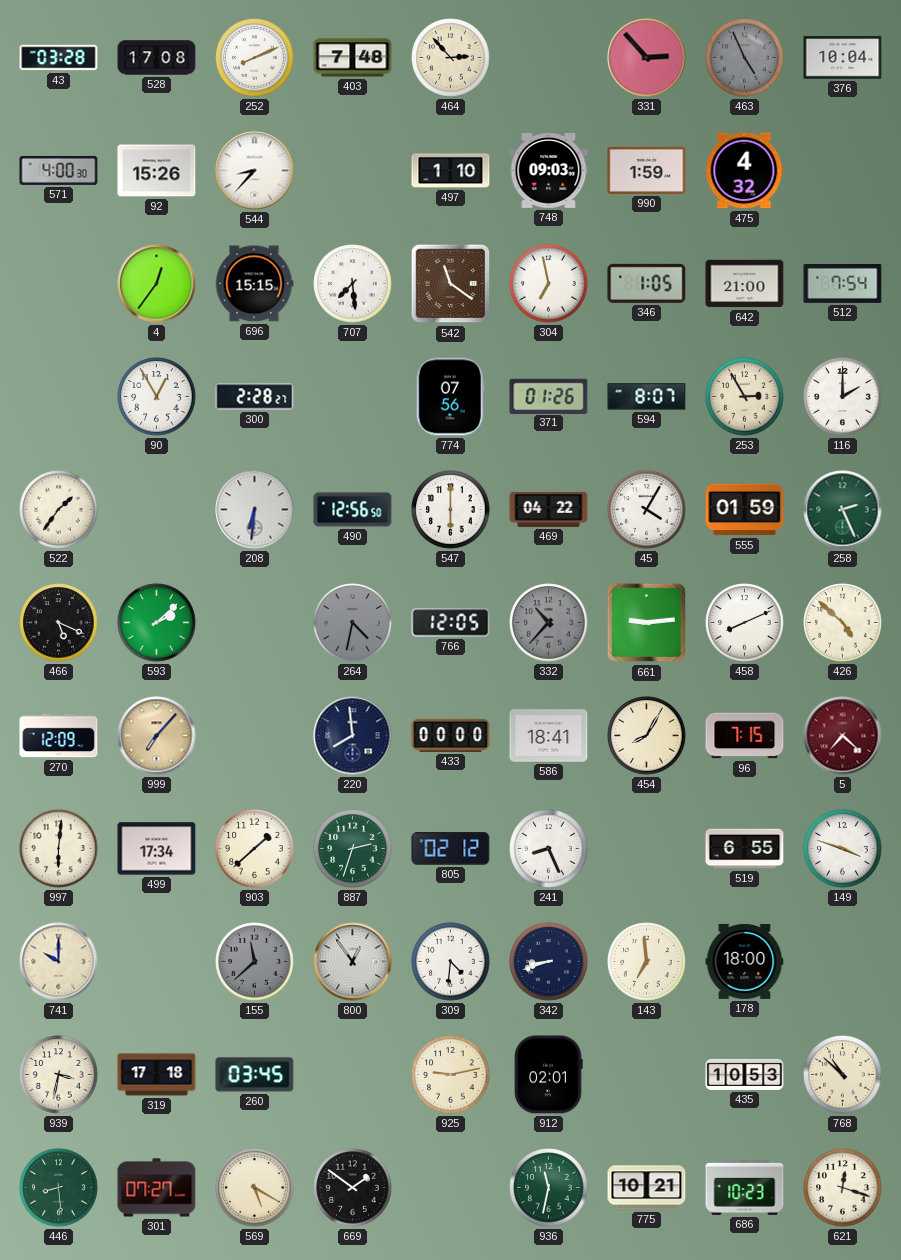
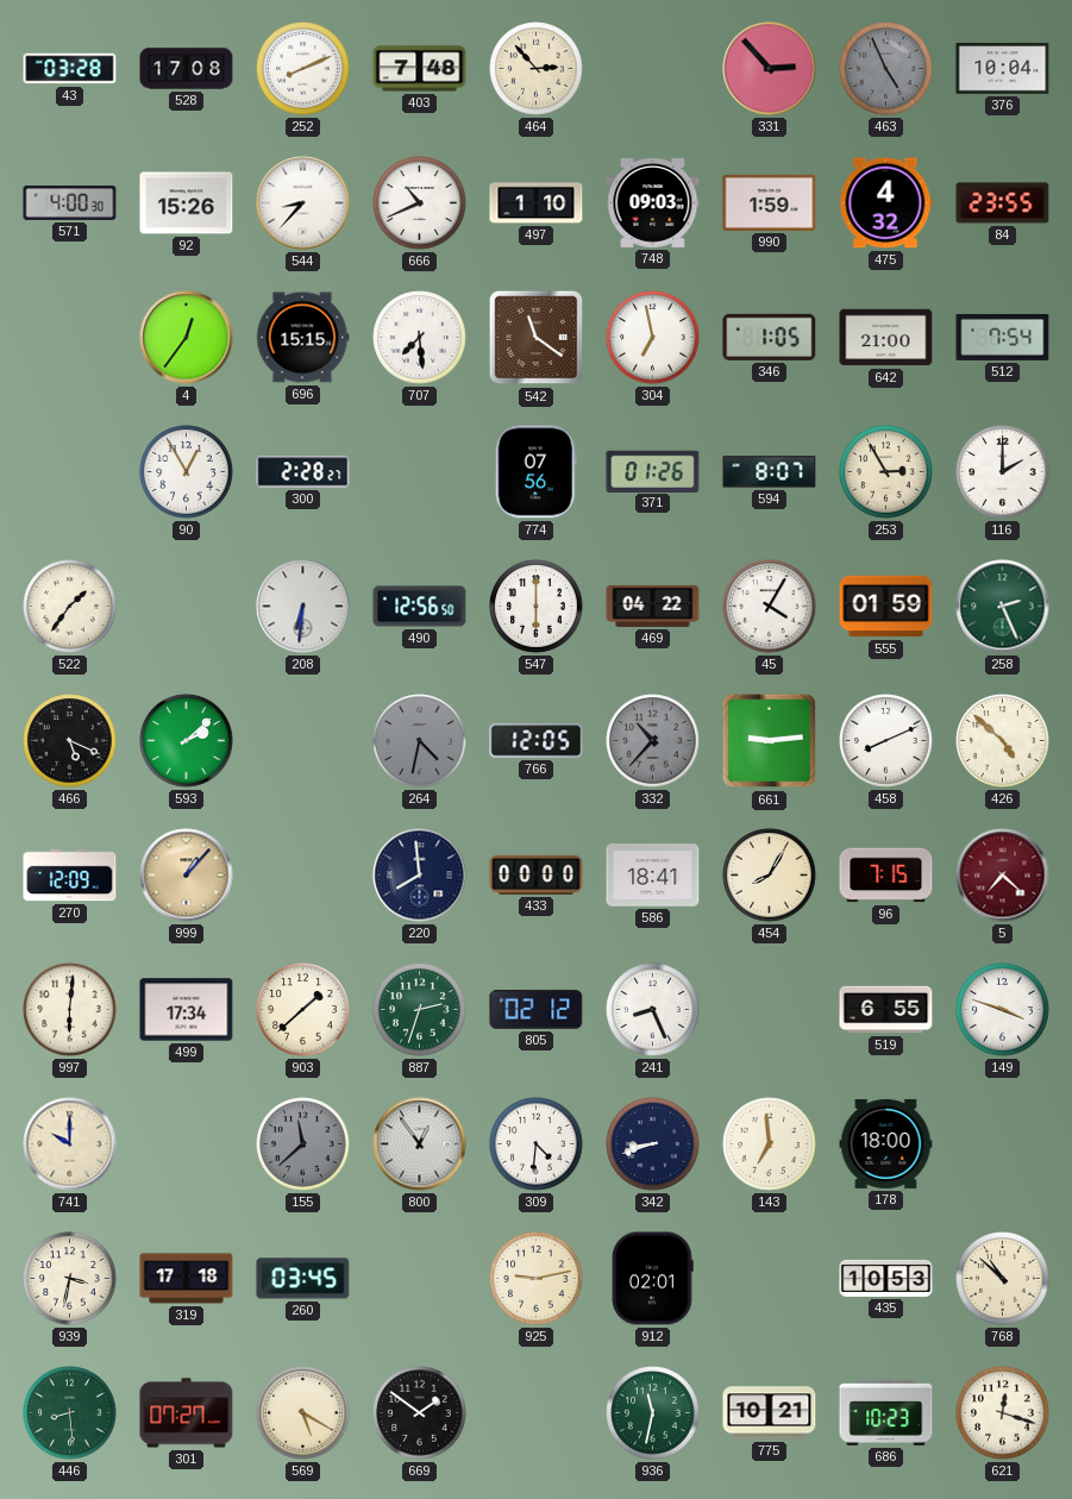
666: none -> 10:41
84: none -> 23:55
999: 7:07 -> 1:07
